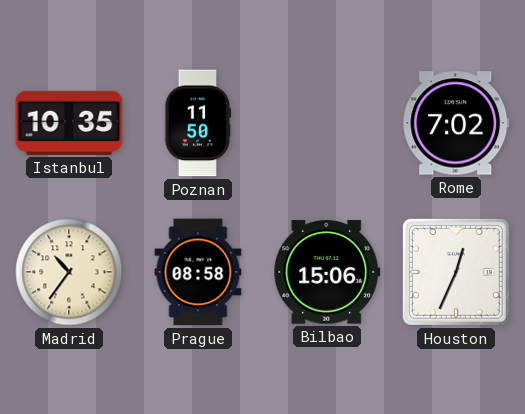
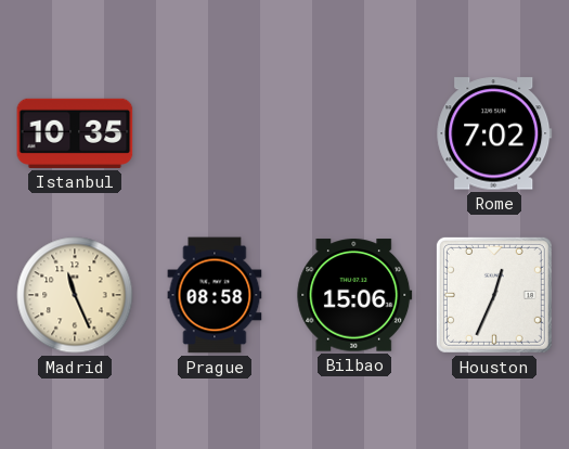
Poznan: 11:50 -> none
Madrid: 10:36 -> 11:26
